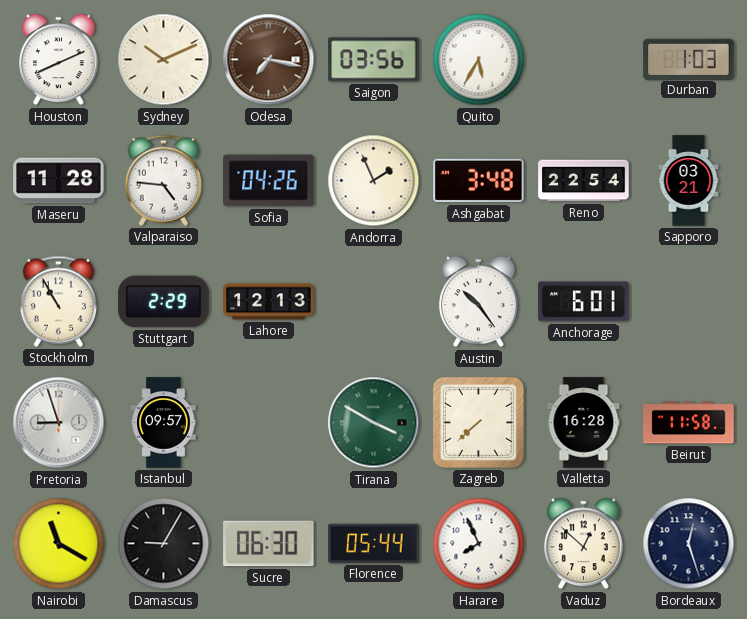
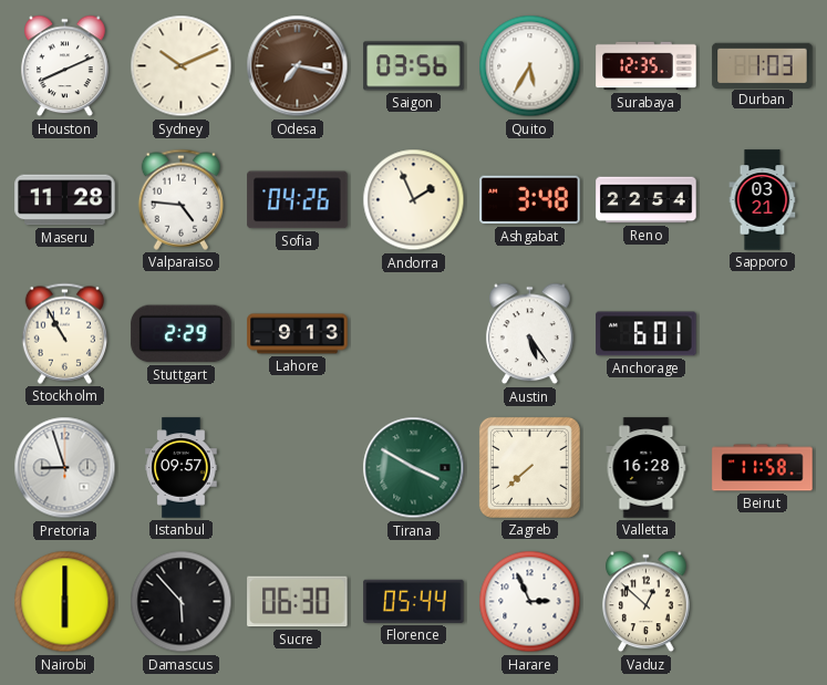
Surabaya: none -> 12:35
Lahore: 12:13 -> 9:13
Austin: 10:24 -> 5:24
Nairobi: 11:20 -> 6:00
Damascus: 9:05 -> 5:53
Harare: 7:56 -> 2:56
Bordeaux: 12:27 -> none
